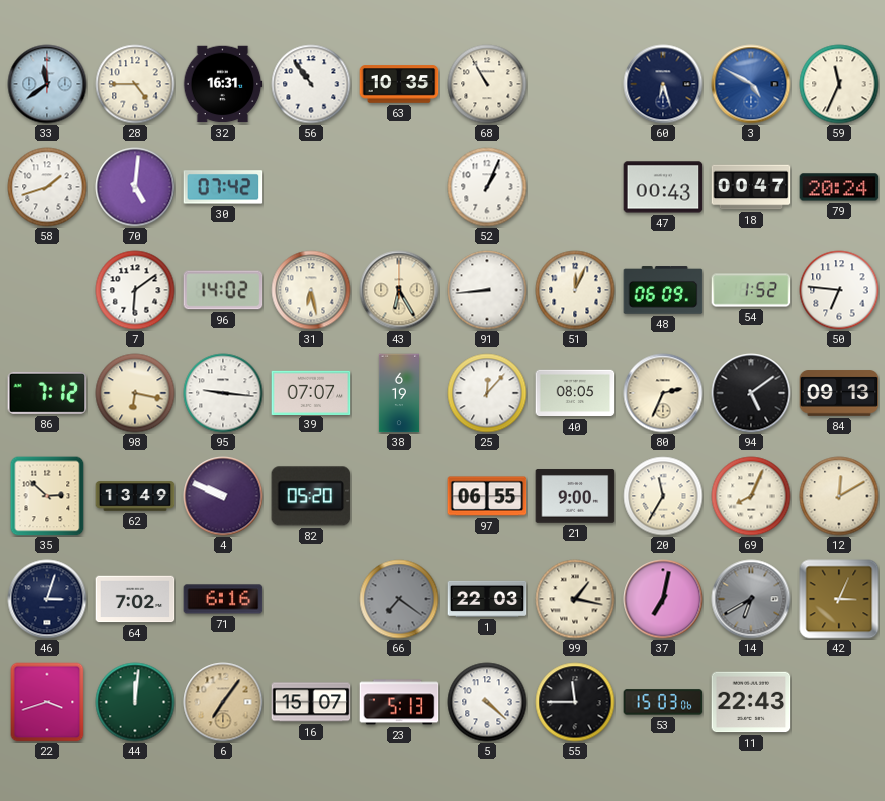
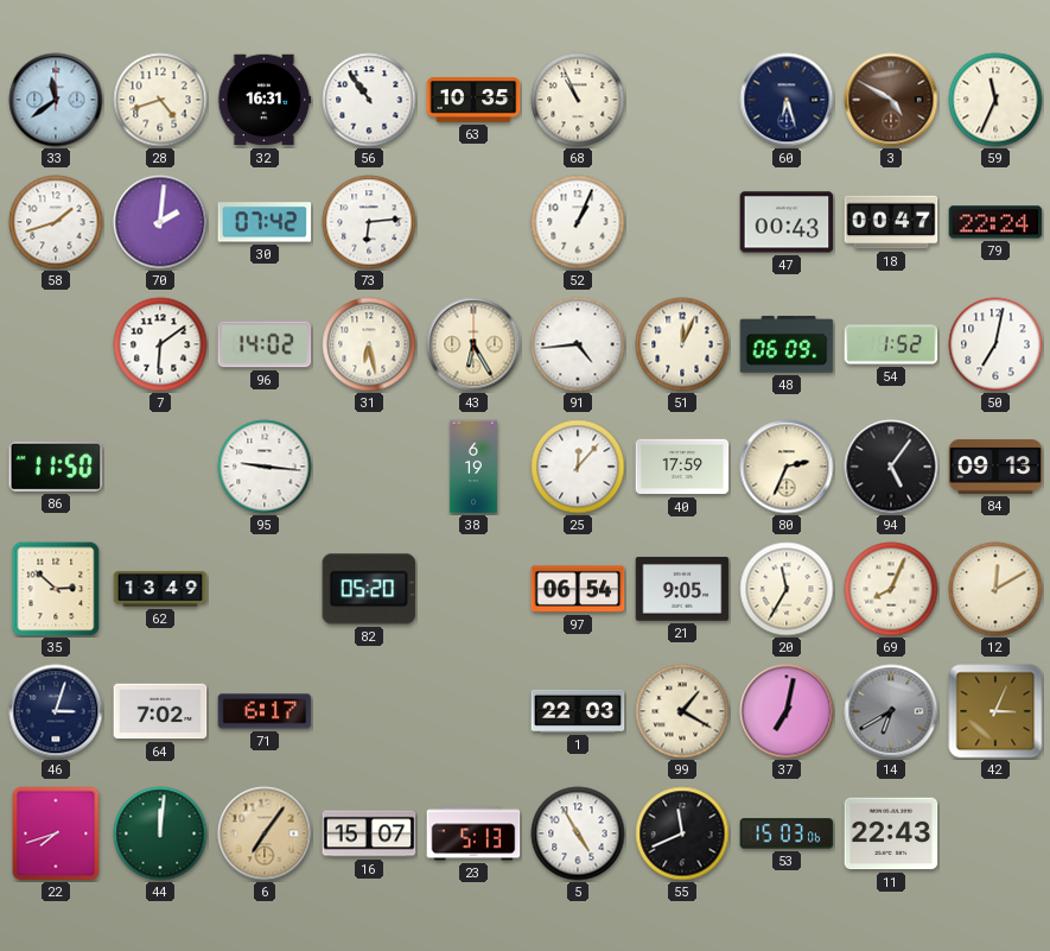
28: 4:45 -> 4:42
68: 10:55 -> 10:56
3 dial: blue -> brown
70: 5:01 -> 2:01
73: none -> 6:14
79: 20:24 -> 22:24
91: 8:44 -> 4:44
50: 6:46 -> 7:02
86: 7:12 -> 11:50
98: 6:17 -> none
39: 07:07 -> none
40: 08:05 -> 17:59
94: 5:09 -> 5:06
4: 9:49 -> none
97: 06:55 -> 06:54
21: 9:00 -> 9:05
71: 6:16 -> 6:17
66: 7:21 -> none
99: 1:17 -> 1:20
22: 3:42 -> 7:42
5: 4:22 -> 4:55
55: 11:45 -> 11:41
